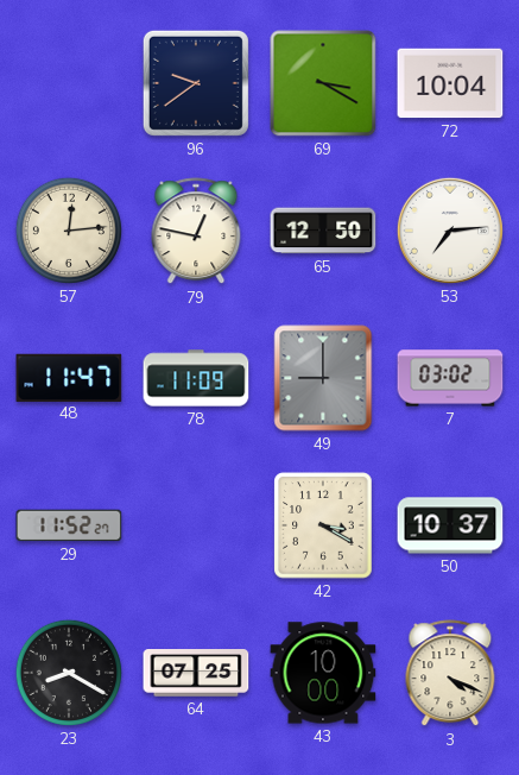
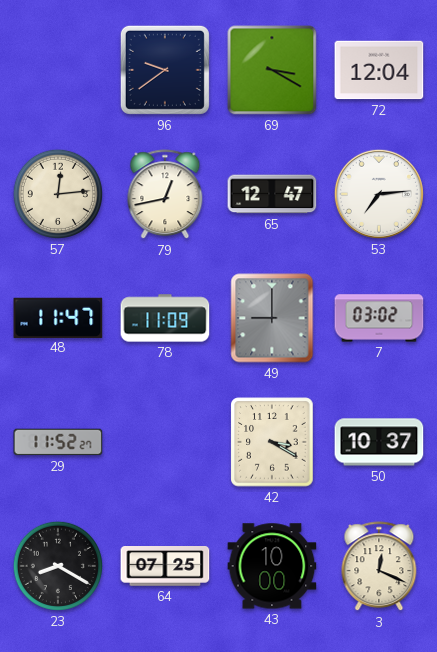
72: 10:04 -> 12:04
79: 12:47 -> 12:43
65: 12:50 -> 12:47
3: 4:19 -> 12:19
